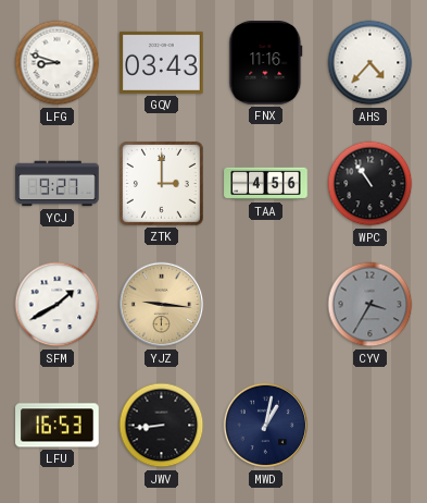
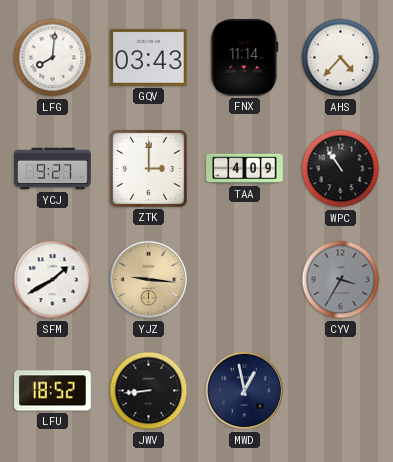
LFG: 8:48 -> 8:01
FNX: 11:16 -> 11:14
TAA: 4:56 -> 4:09
LFU: 16:53 -> 18:52
MWD: 1:02 -> 12:58
